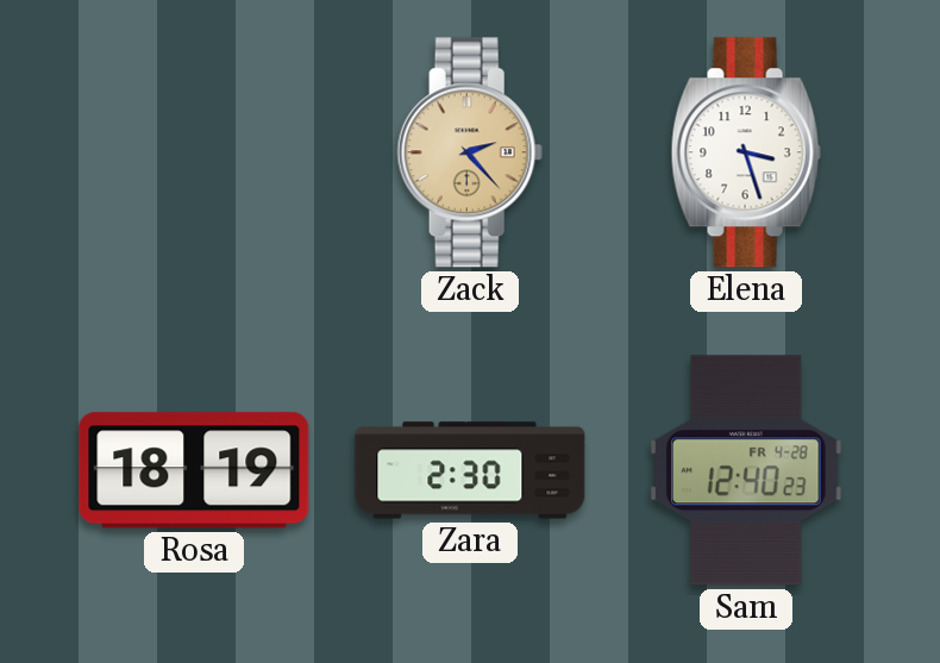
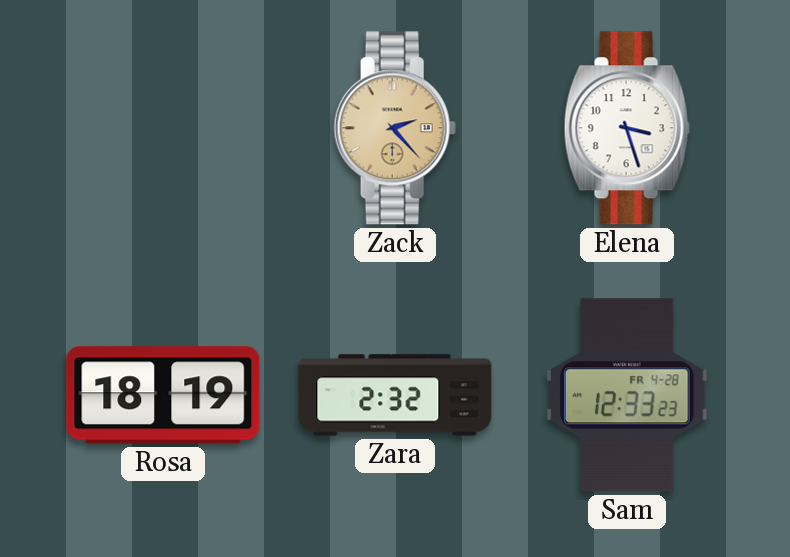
Zara: 2:30 -> 2:32
Sam: 12:40 -> 12:33
